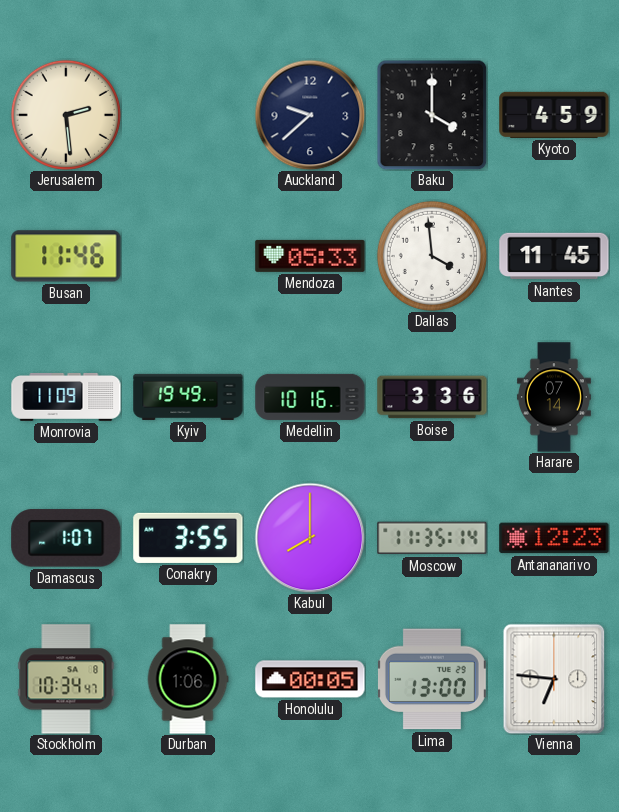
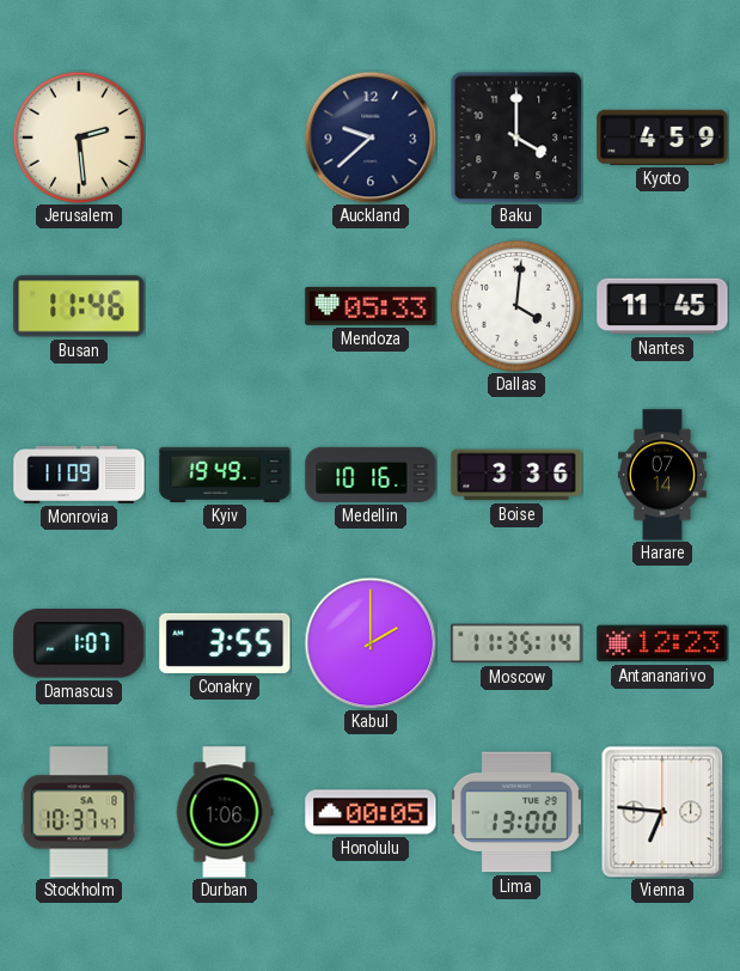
Dallas: 3:59 -> 4:01
Kabul: 8:00 -> 2:00
Stockholm: 10:34 -> 10:37
